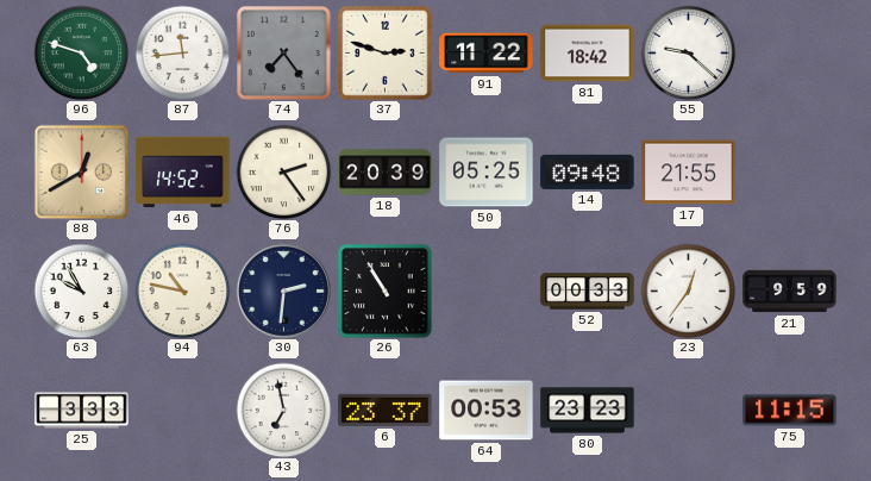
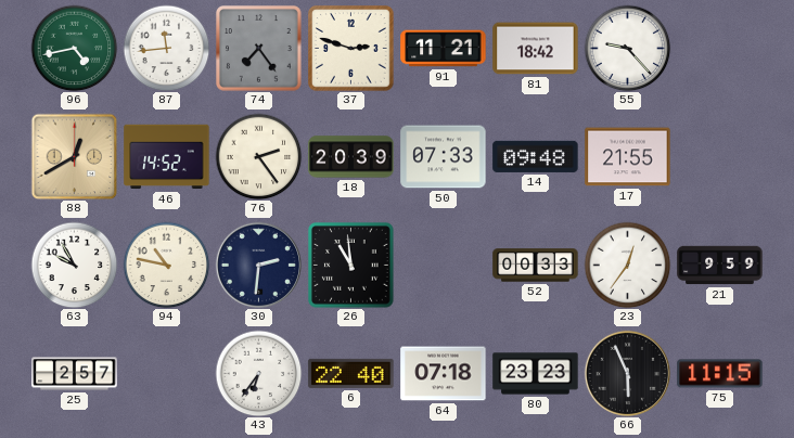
96: 4:48 -> 4:43
91: 11:22 -> 11:21
55: 9:22 -> 9:23
50: 05:25 -> 07:33
26: 10:55 -> 10:59
25: 3:33 -> 2:57
43: 6:58 -> 6:36
6: 23:37 -> 22:40
64: 00:53 -> 07:18
66: none -> 5:56
